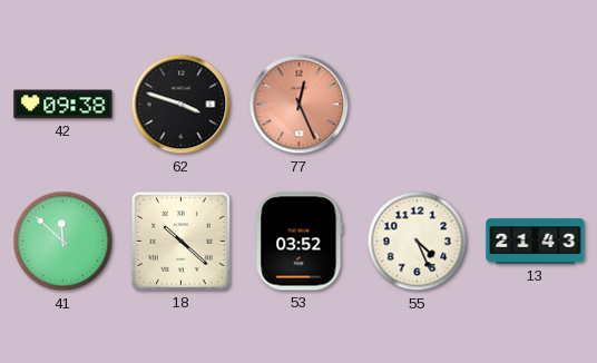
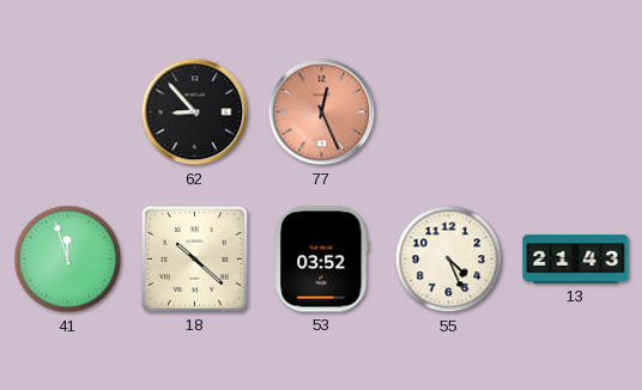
42: 09:38 -> none
62: 3:48 -> 8:53
41: 11:52 -> 11:57
